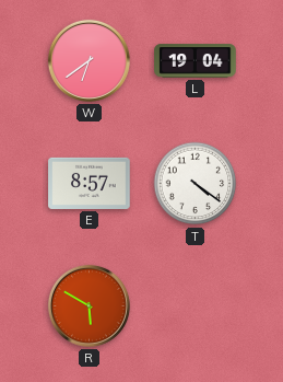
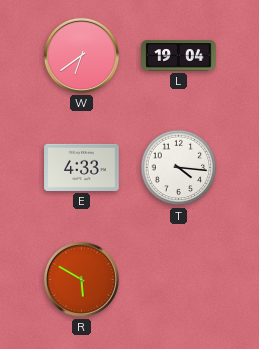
E: 8:57 -> 4:33
T: 4:21 -> 4:16
